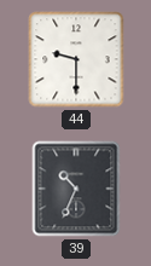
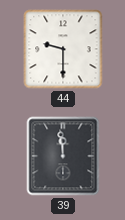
39: 10:34 -> 11:59
